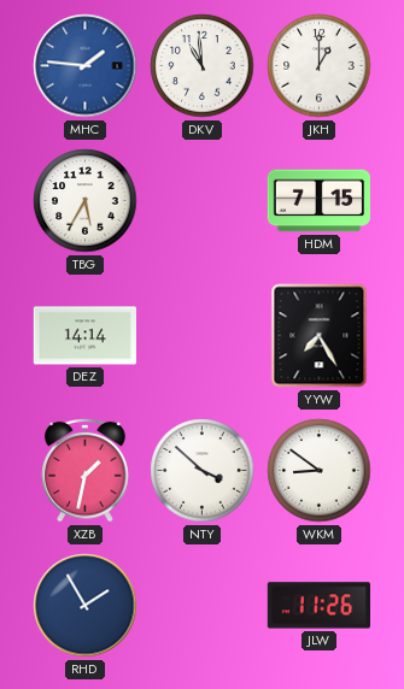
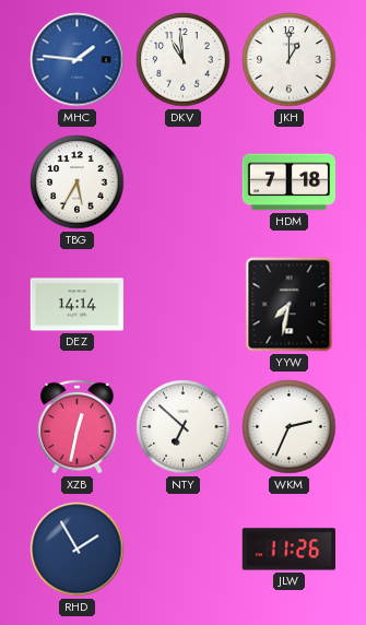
HDM: 7:15 -> 7:18
YYW: 7:25 -> 7:32
XZB: 1:32 -> 12:32
NTY: 3:52 -> 6:52
WKM: 8:51 -> 2:34
